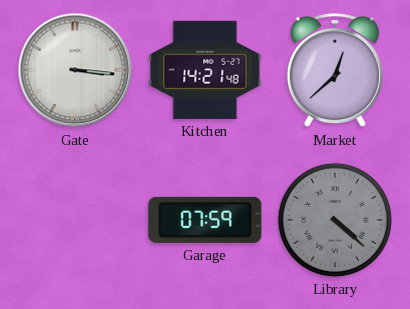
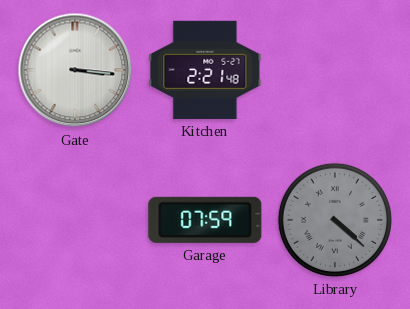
Kitchen: 14:21 -> 2:21
Market: 12:38 -> none
